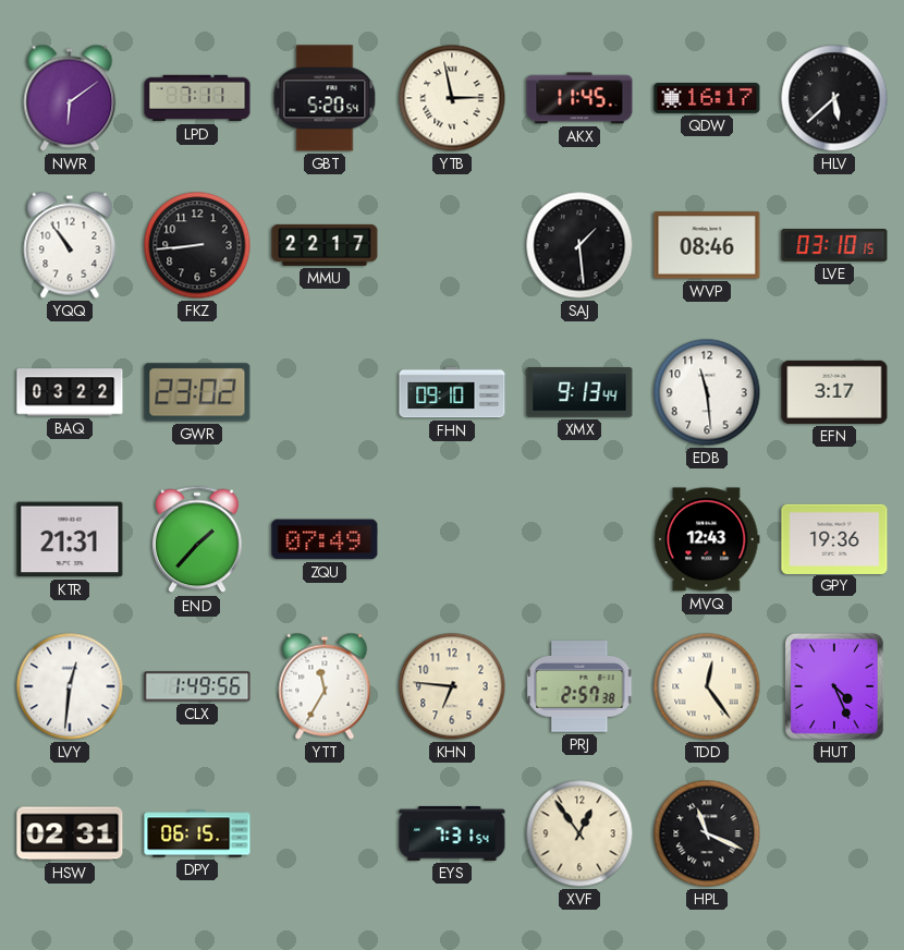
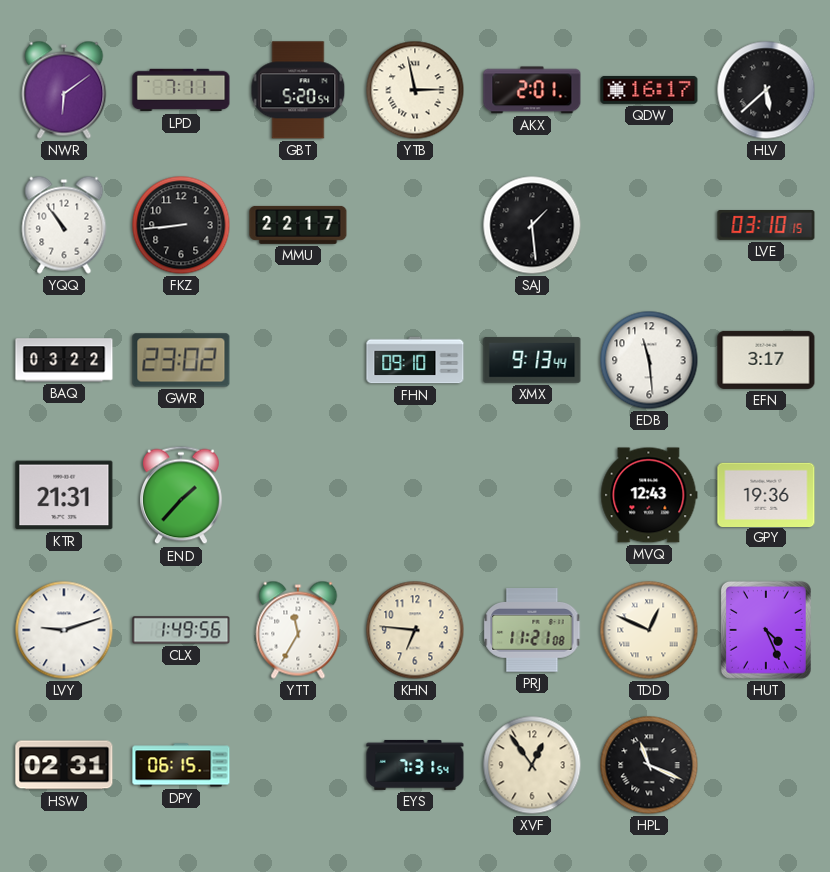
AKX: 11:45 -> 2:01
WVP: 08:46 -> none
ZQU: 07:49 -> none
LVY: 12:31 -> 9:12
PRJ: 2:57 -> 11:21
TDD: 12:24 -> 12:49
